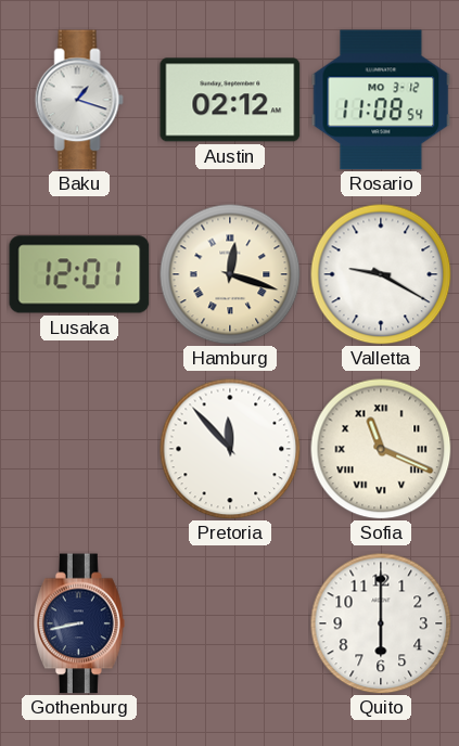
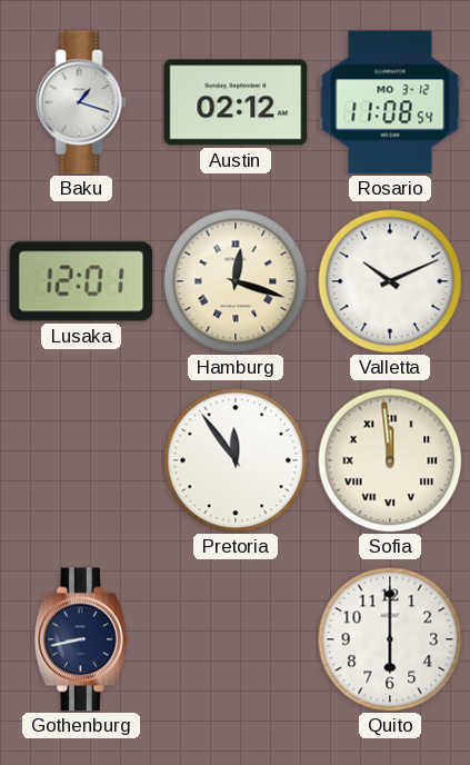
Valletta: 9:20 -> 10:11
Pretoria: 11:53 -> 11:54
Sofia: 11:19 -> 11:59
